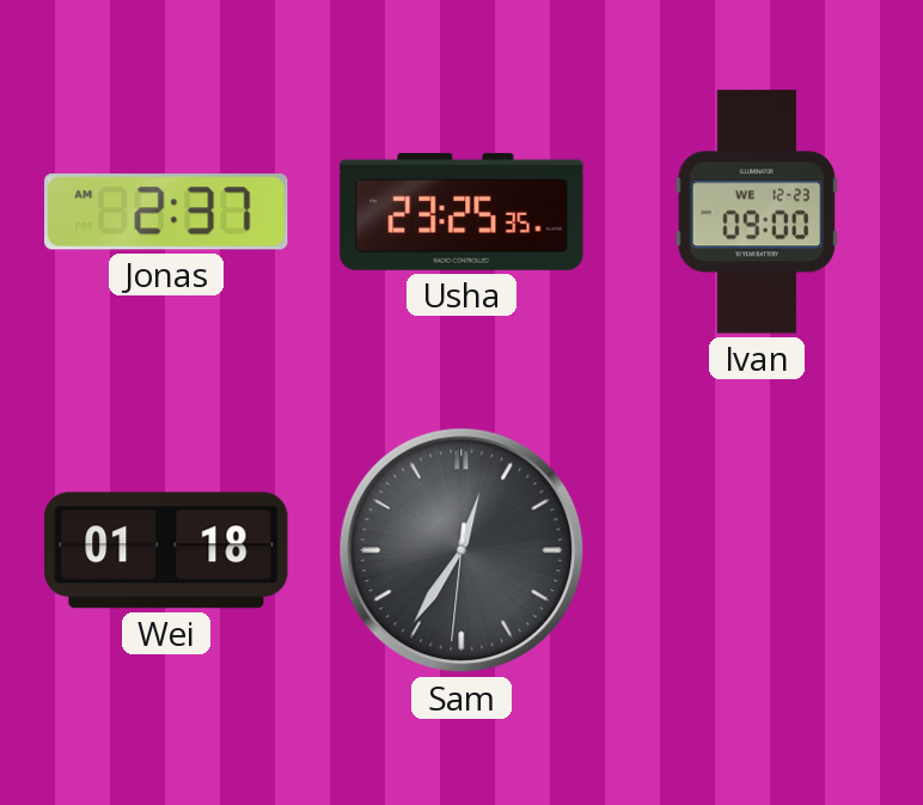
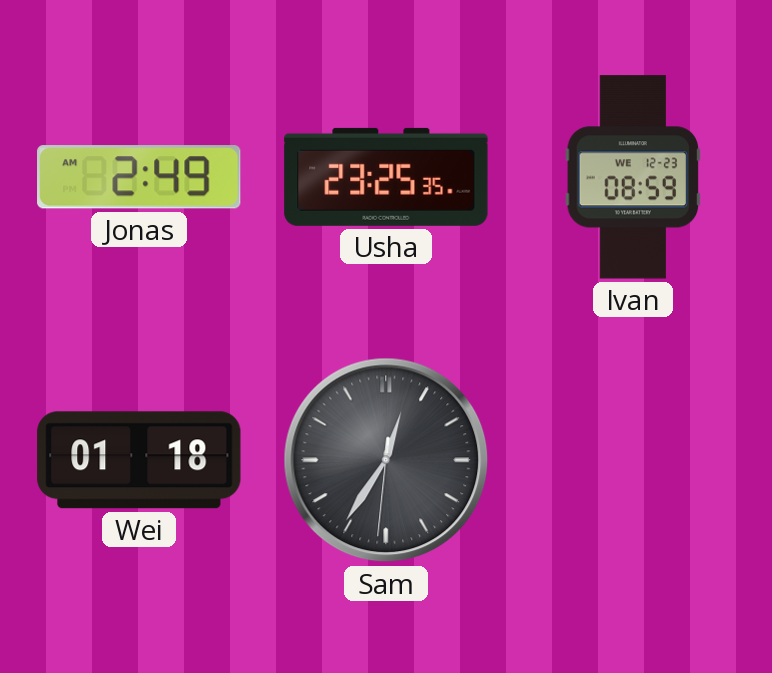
Jonas: 2:37 -> 2:49
Ivan: 09:00 -> 08:59
